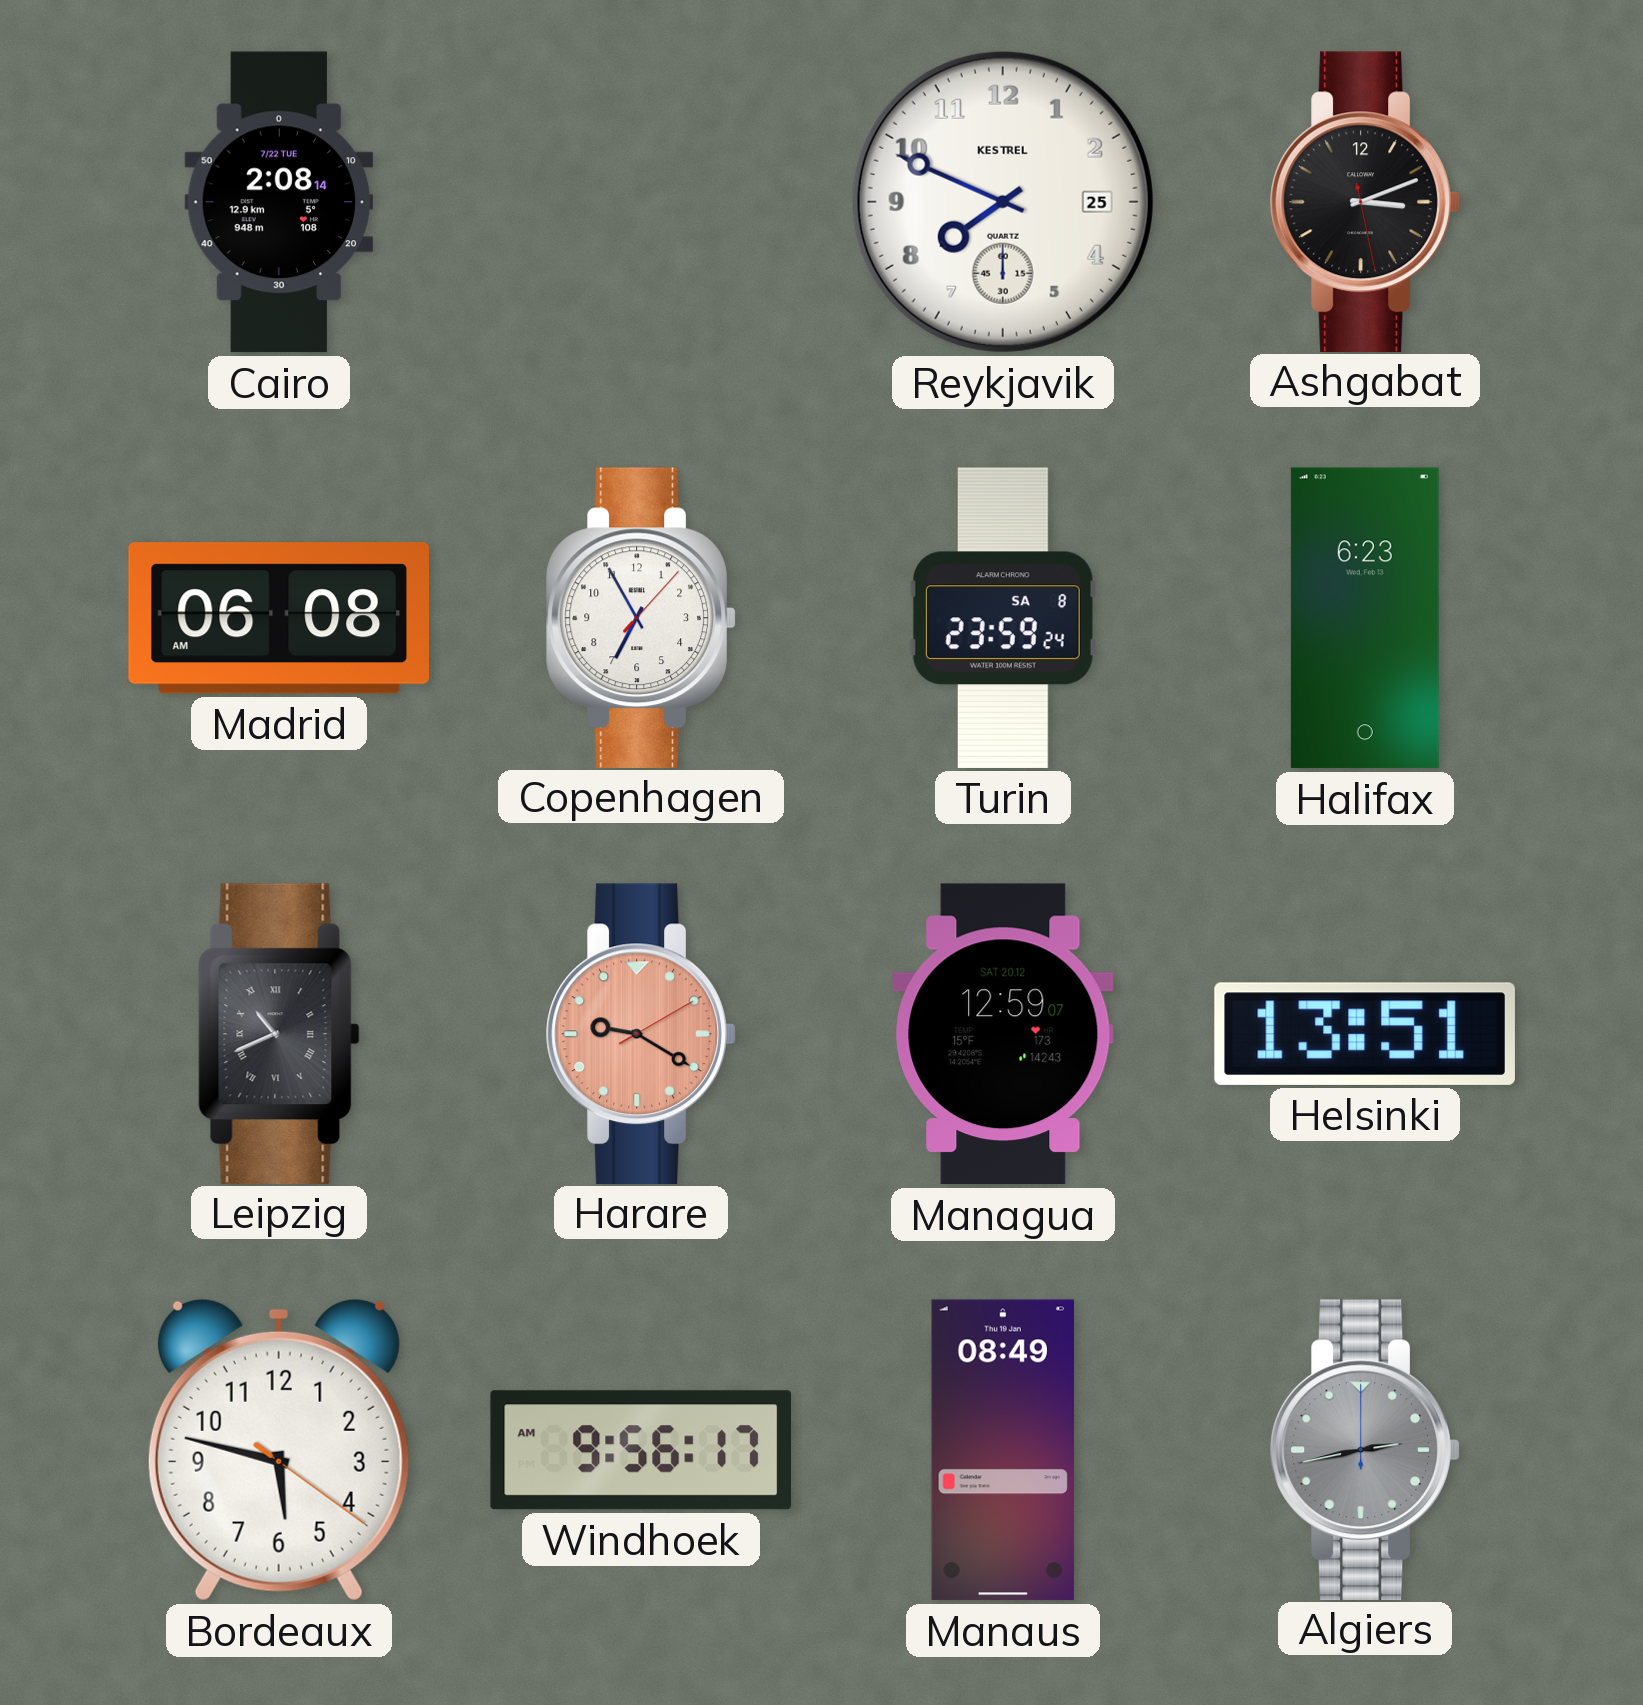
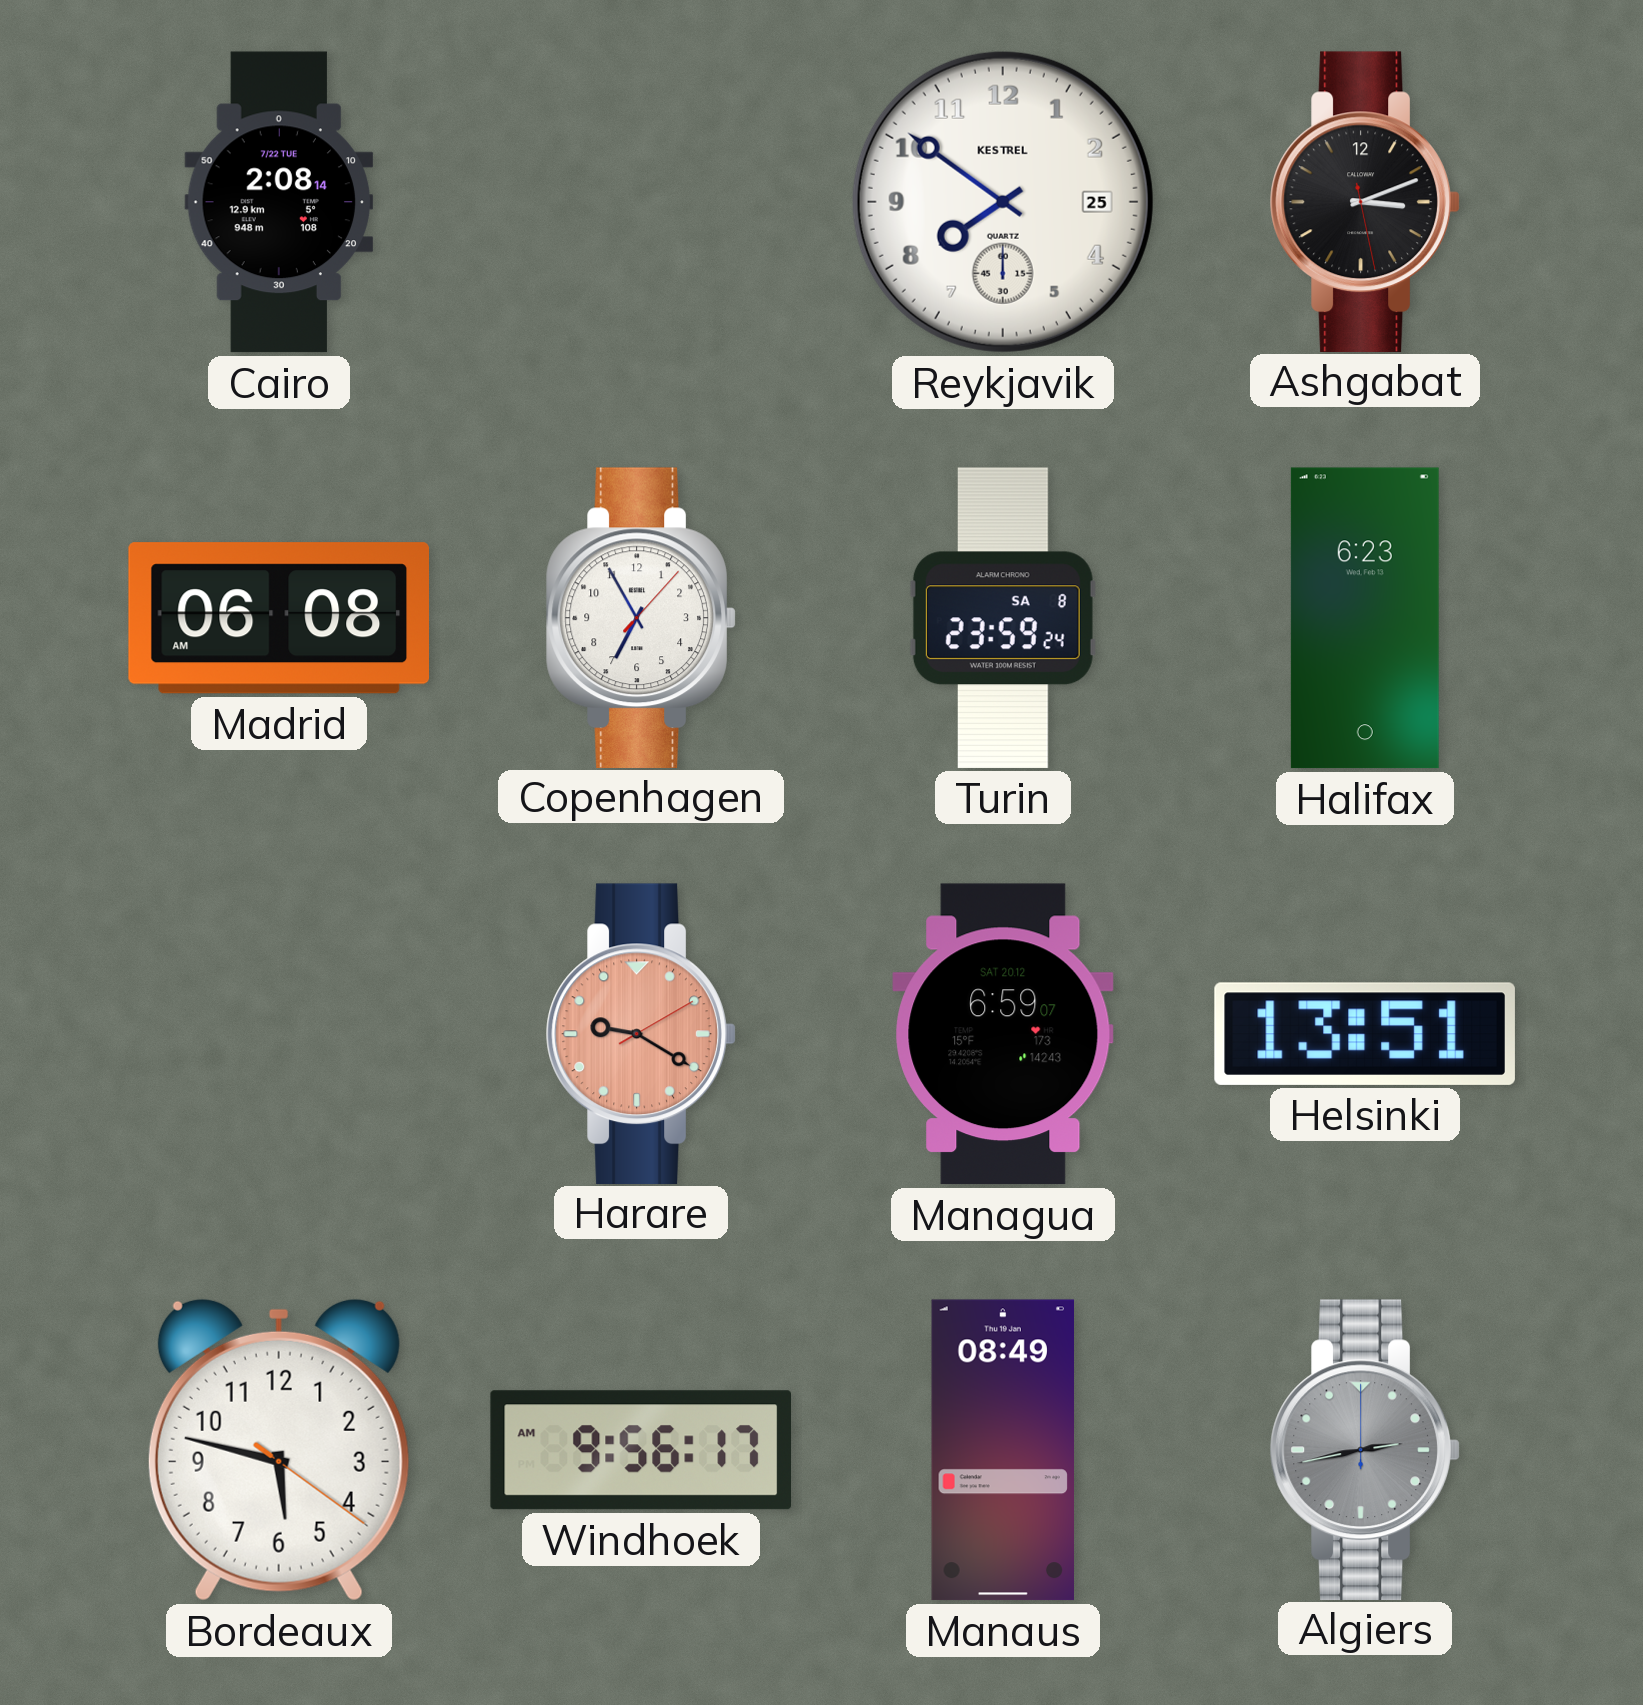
Reykjavik: 7:49 -> 7:51
Leipzig: 10:41 -> none
Managua: 12:59 -> 6:59
